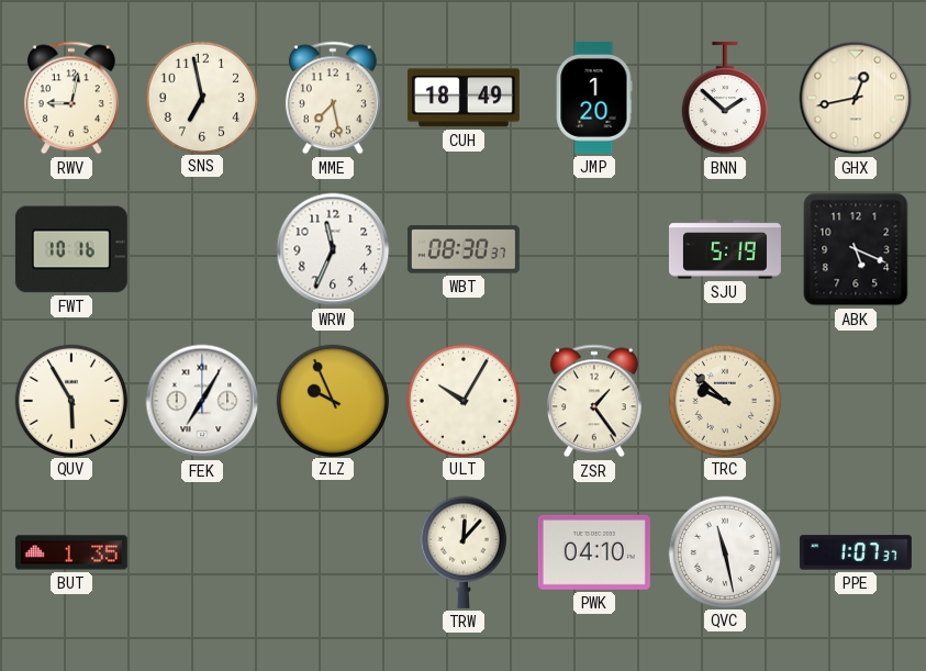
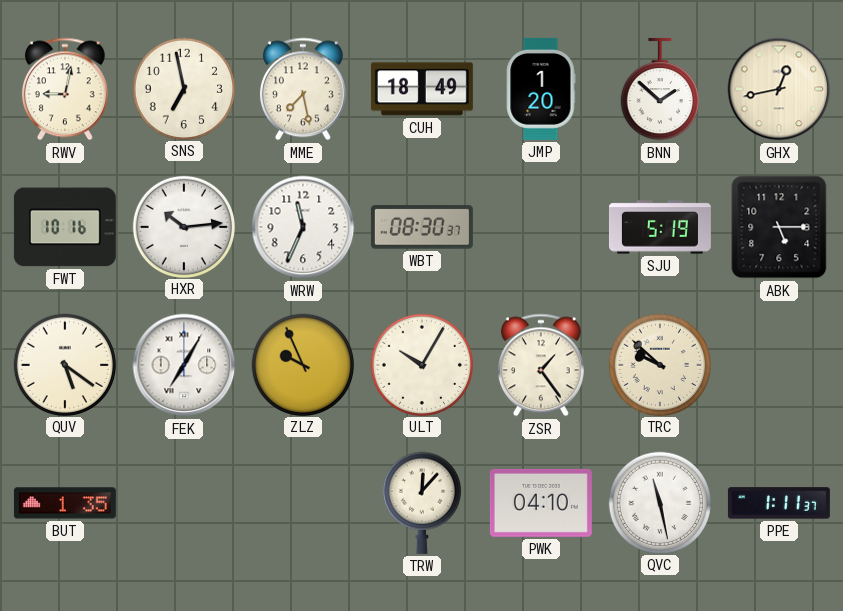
HXR: none -> 10:14
ABK: 5:19 -> 5:15
QUV: 5:55 -> 5:21
PPE: 1:07 -> 1:11
